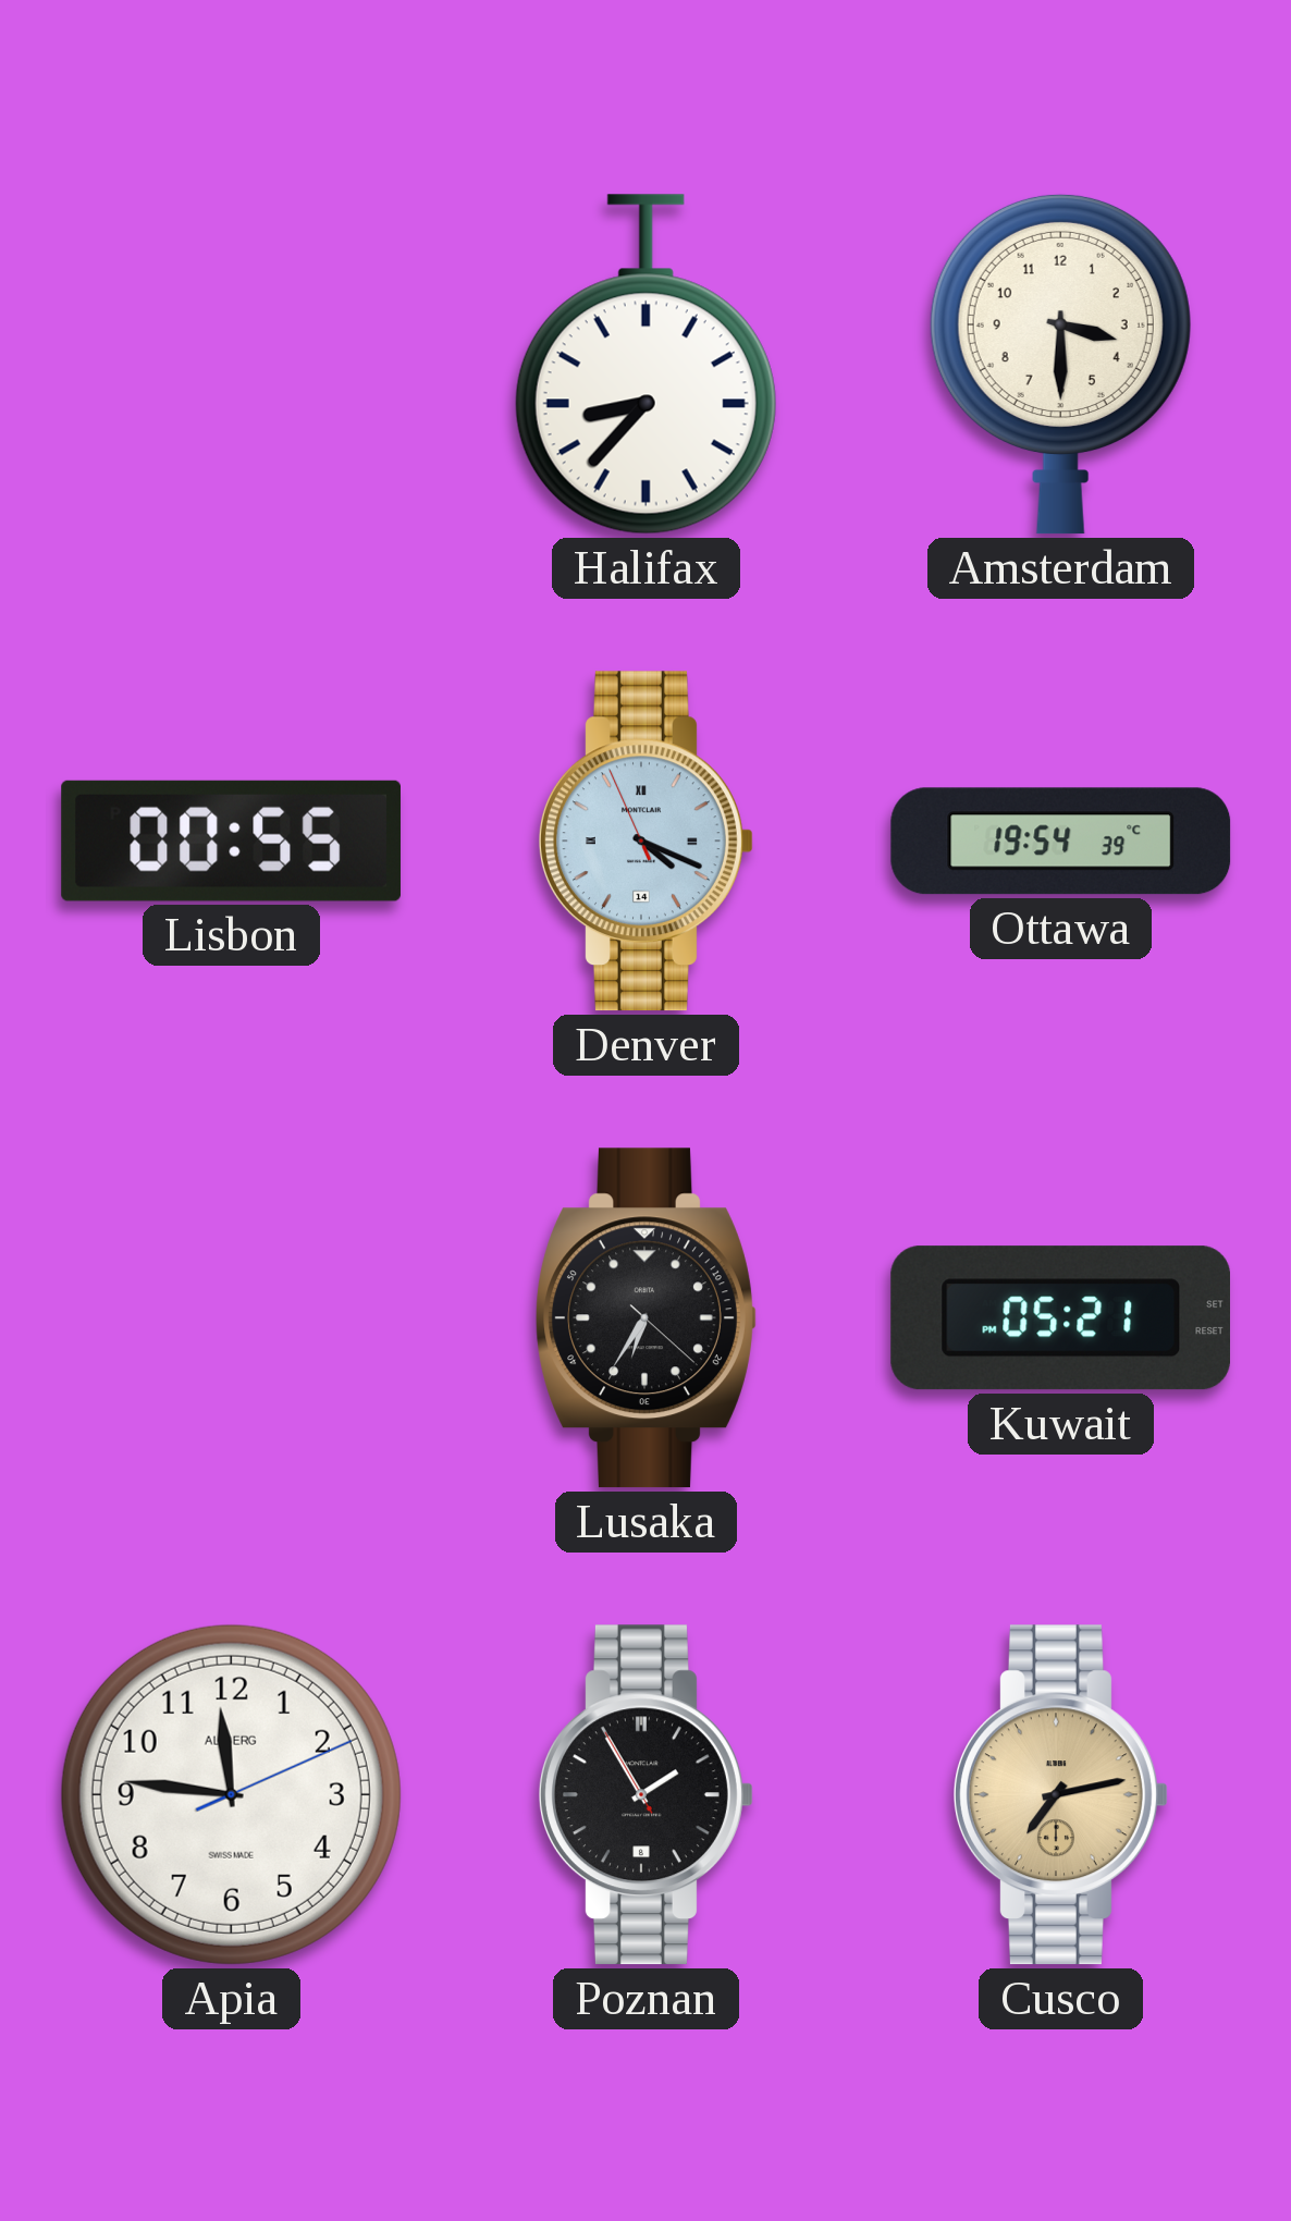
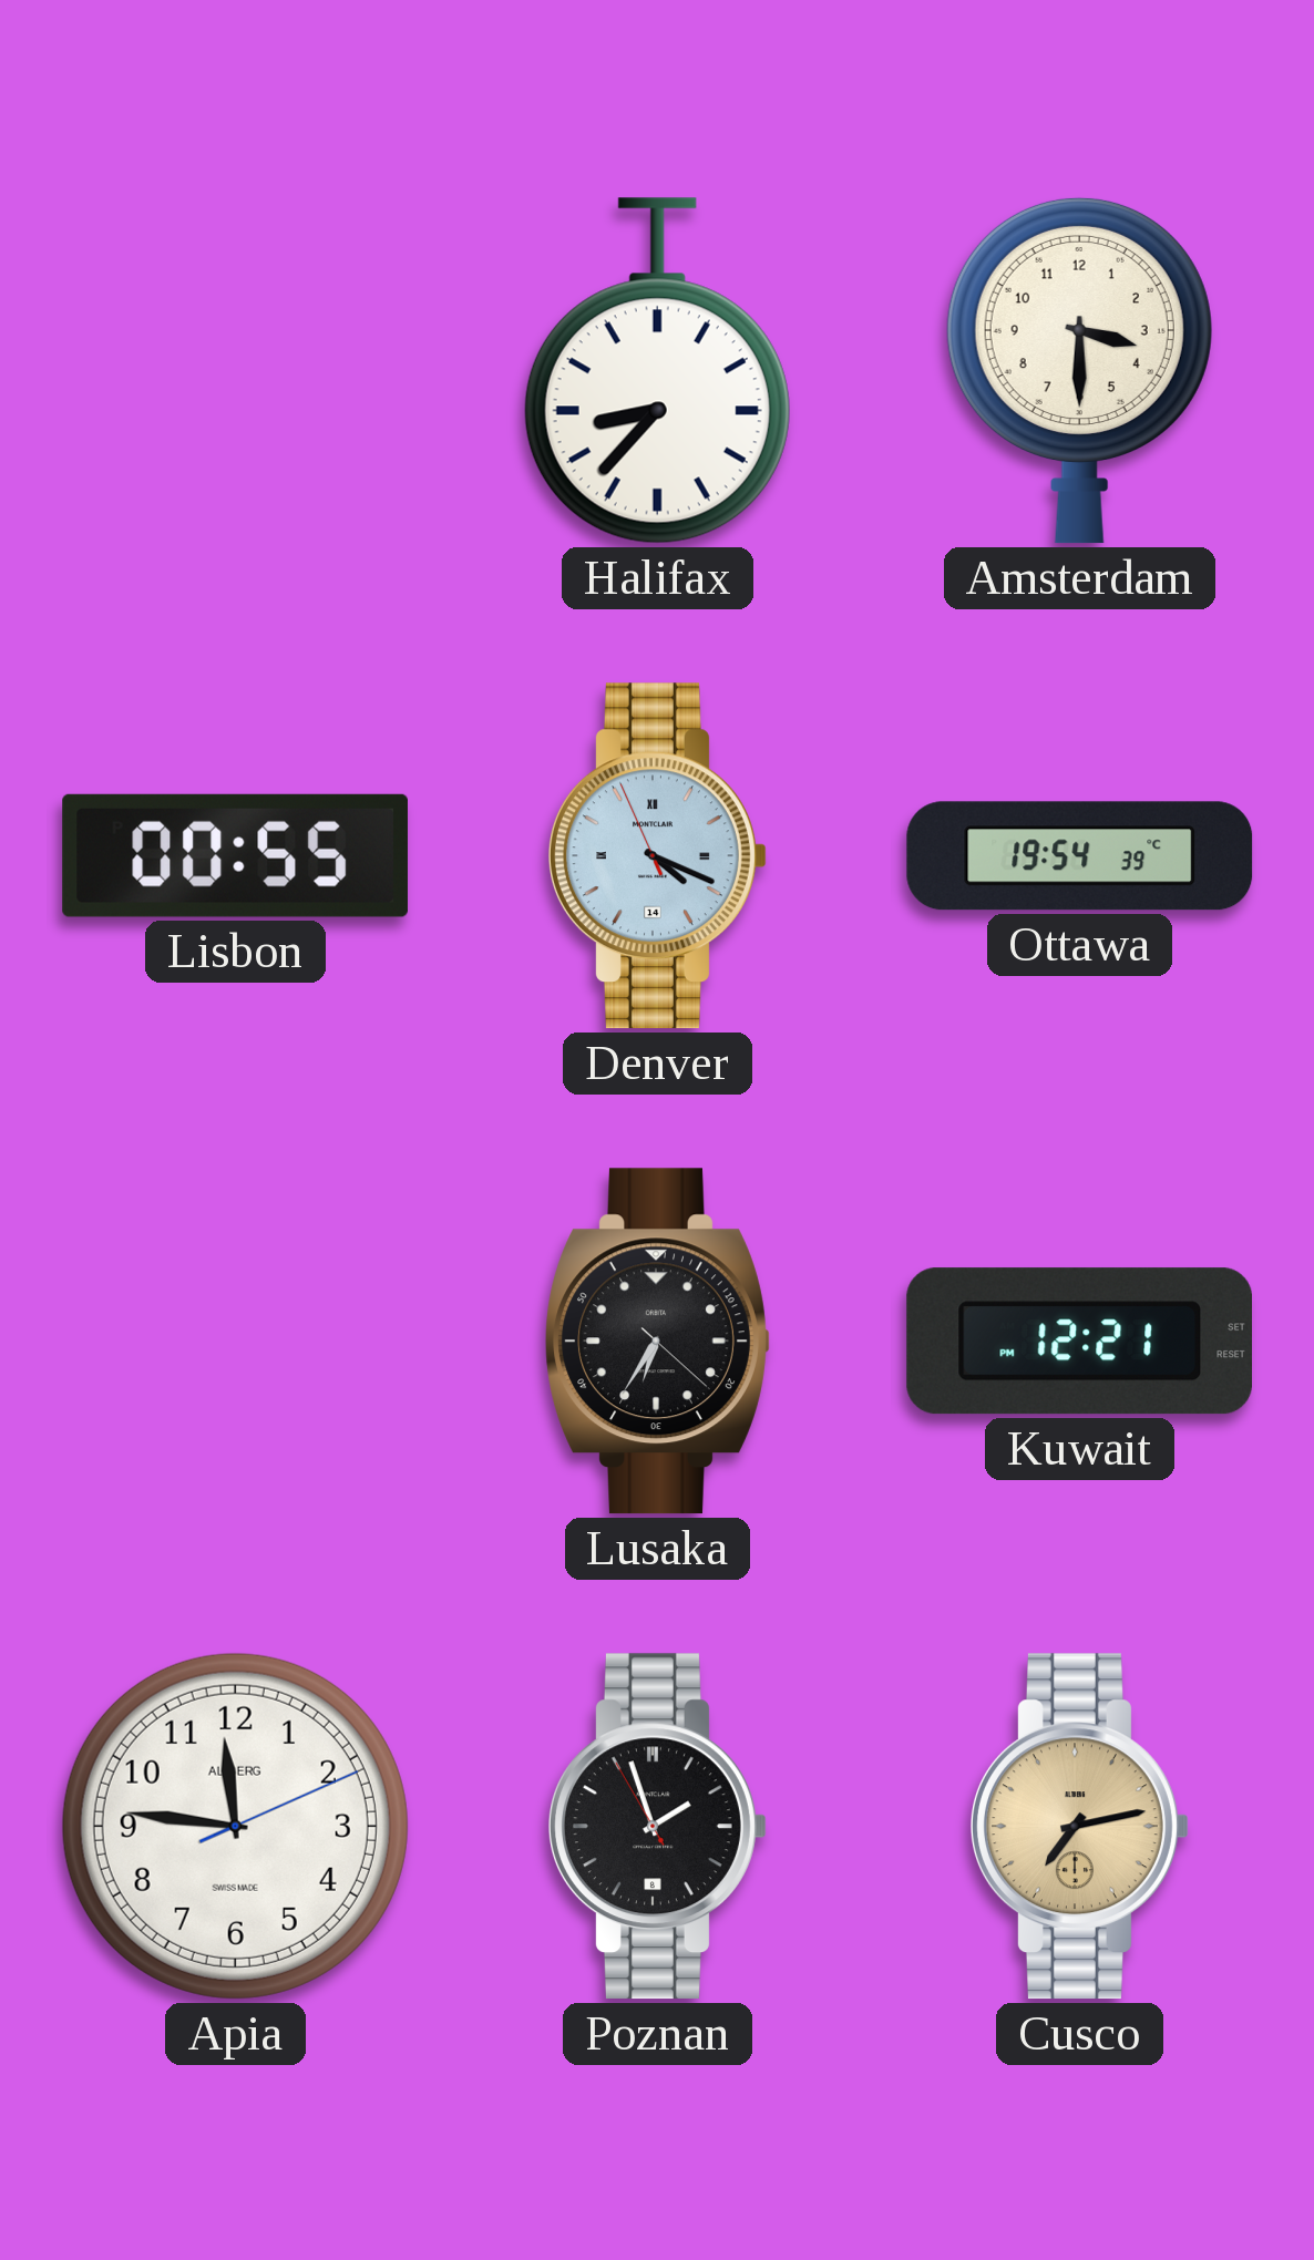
Kuwait: 05:21 -> 12:21
Poznan: 1:54 -> 1:56
